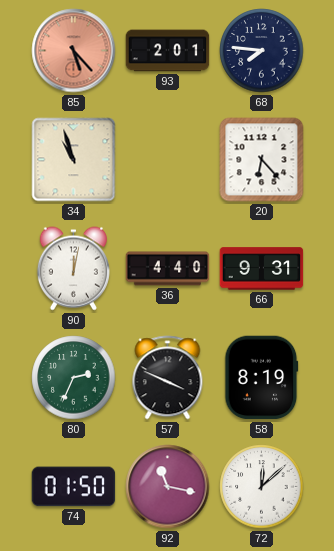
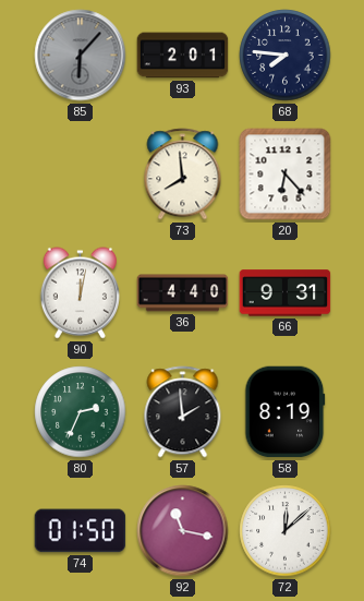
85: 5:23 -> 6:07
85 dial: salmon -> grey
34: 10:57 -> none
73: none -> 7:59
57: 3:49 -> 1:59
